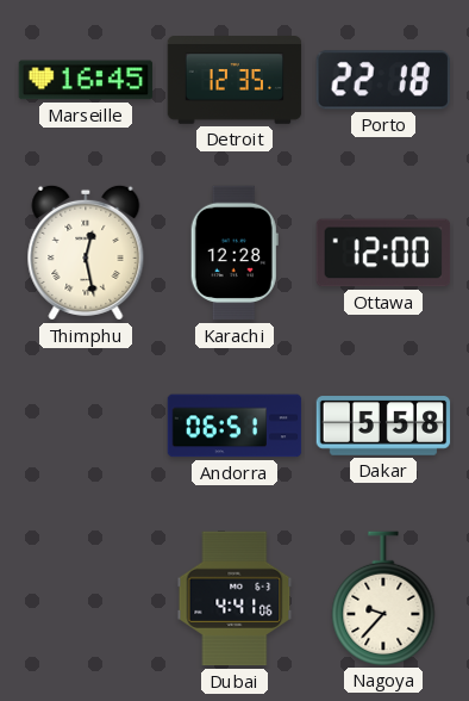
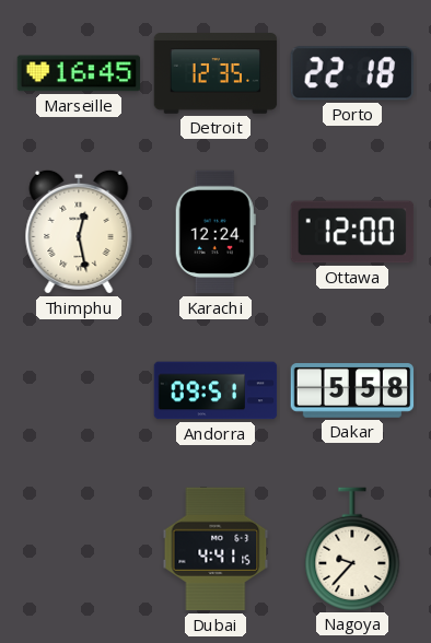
Karachi: 12:28 -> 12:24
Andorra: 06:51 -> 09:51
Dubai: 4:41:06 -> 4:41:15
